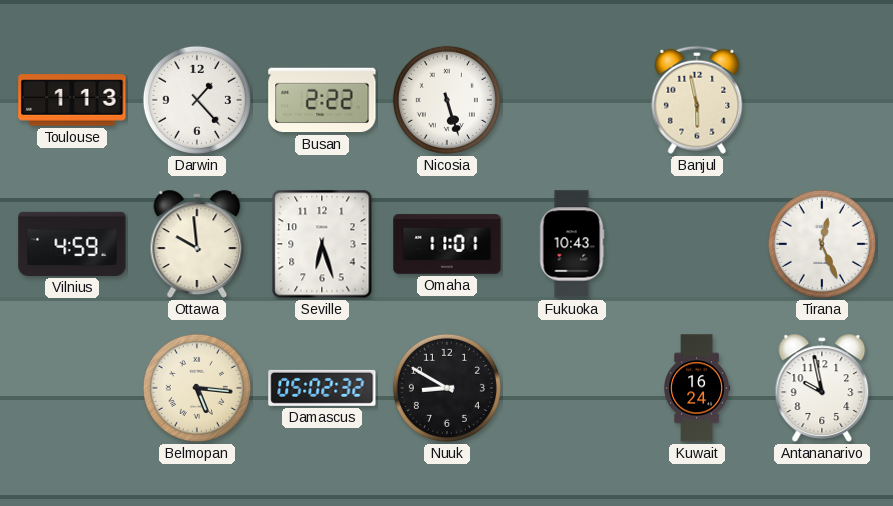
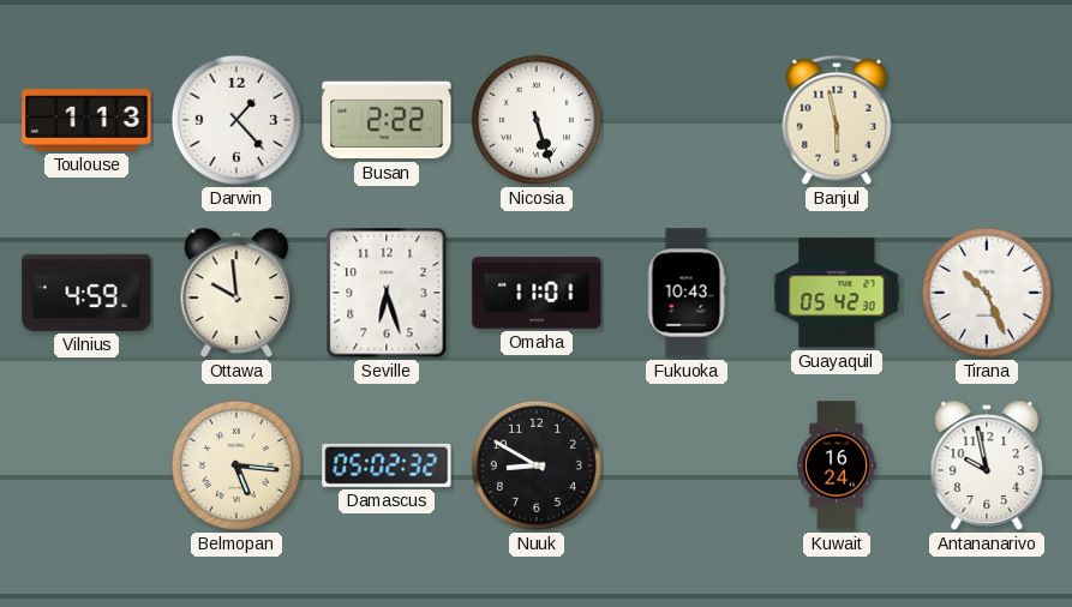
Guayaquil: none -> 05:42
Tirana: 12:26 -> 10:26
